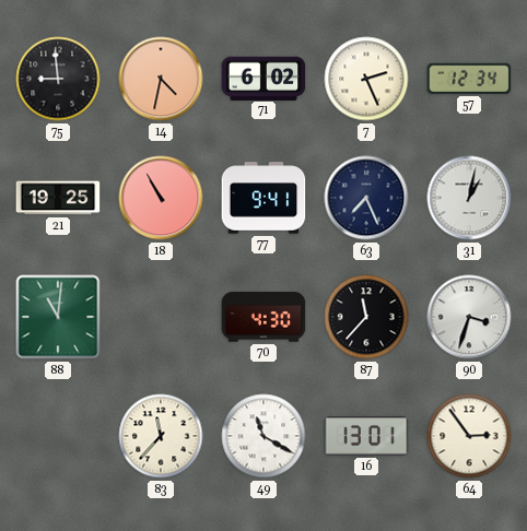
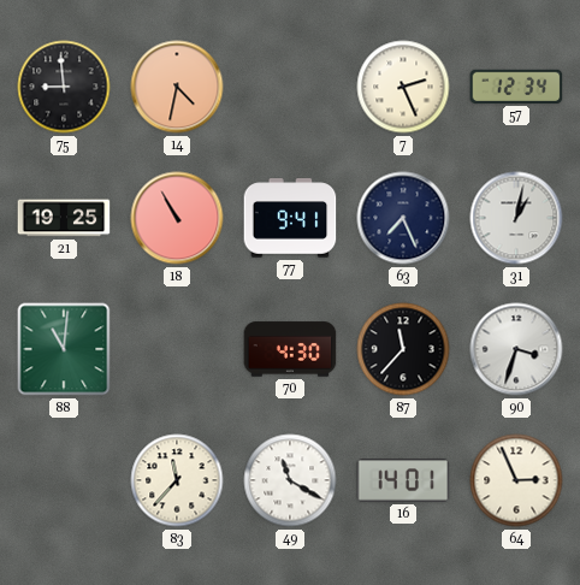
71: 6:02 -> none
16: 13:01 -> 14:01
64: 2:54 -> 2:56
